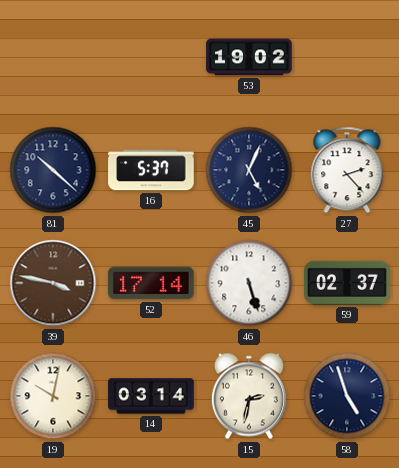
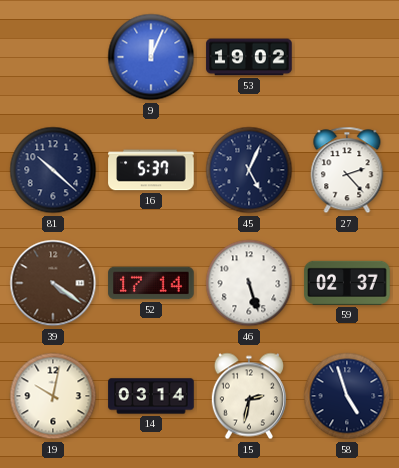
9: none -> 12:04
39: 3:47 -> 4:21
